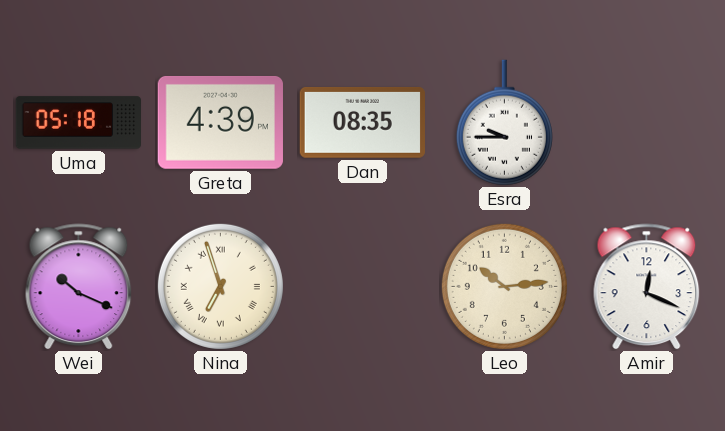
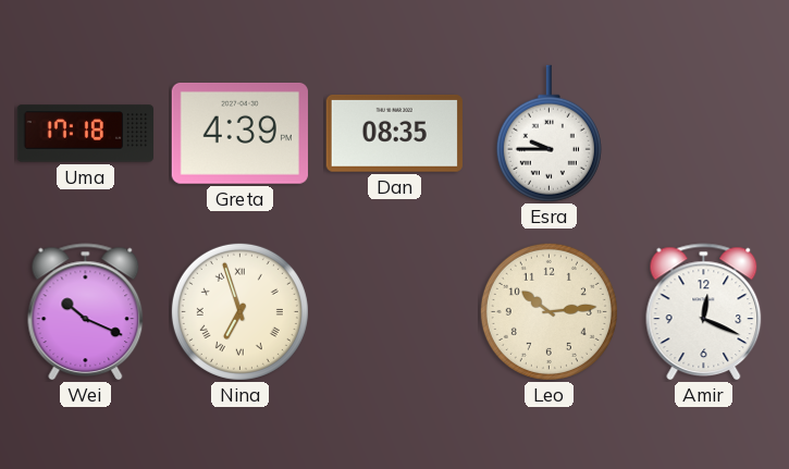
Uma: 05:18 -> 17:18
